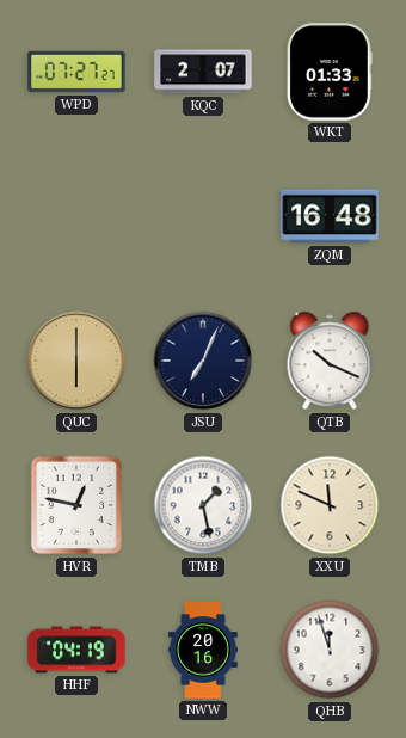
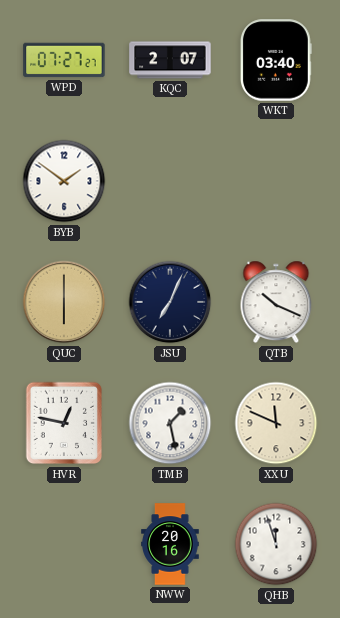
WKT: 01:33 -> 03:40
BYB: none -> 1:51
ZQM: 16:48 -> none
HHF: 04:19 -> none
